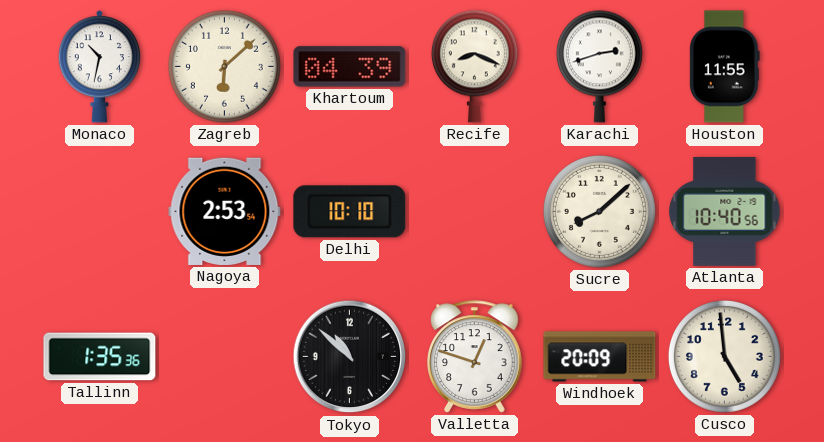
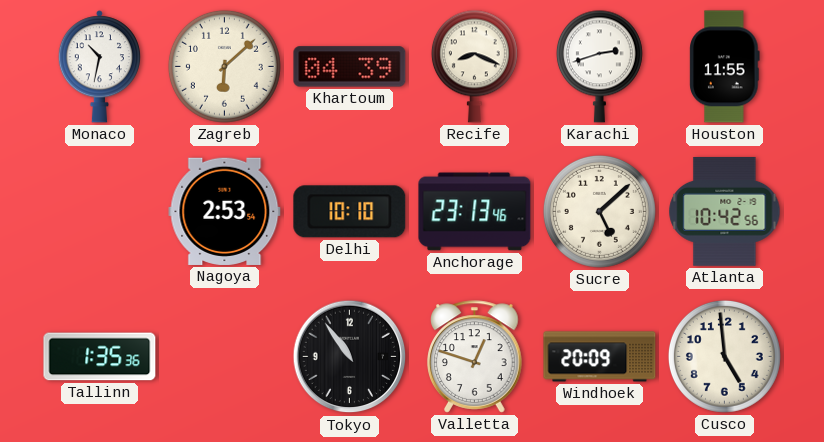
Anchorage: none -> 23:13
Sucre: 8:08 -> 5:08
Atlanta: 10:40 -> 10:42
Tokyo: 10:52 -> 10:54
